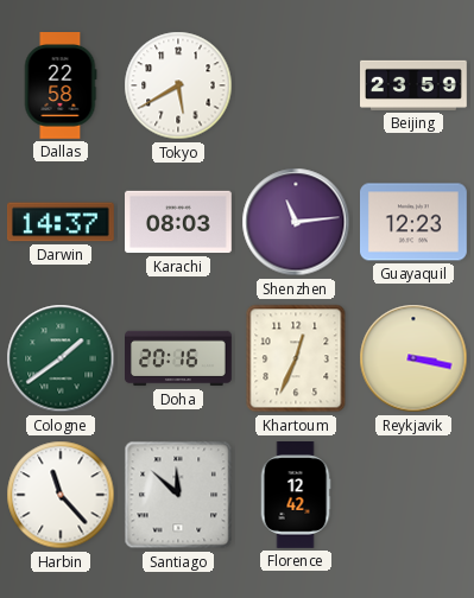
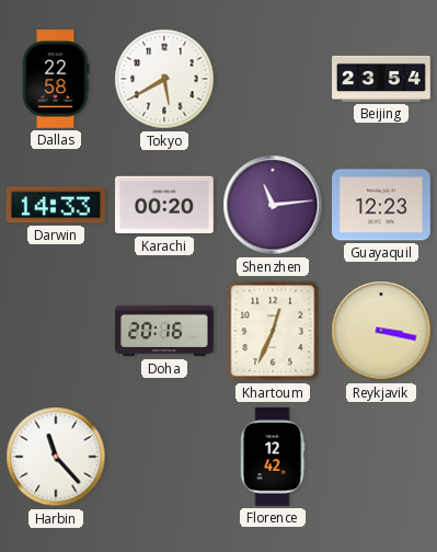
Beijing: 23:59 -> 23:54
Darwin: 14:37 -> 14:33
Karachi: 08:03 -> 00:20
Cologne: 1:39 -> none
Santiago: 11:52 -> none
